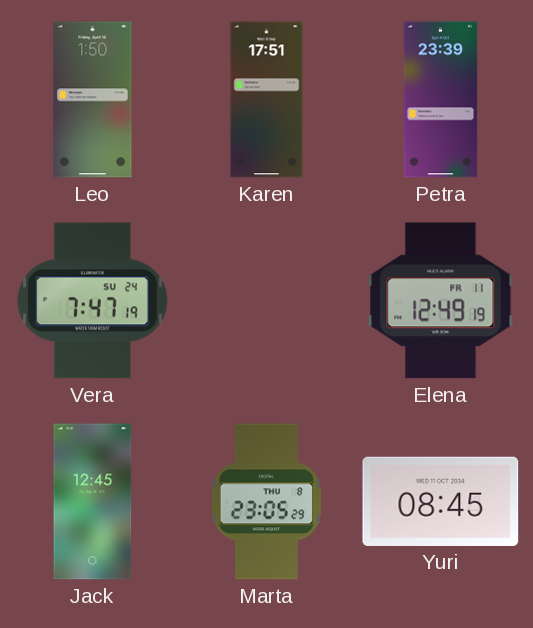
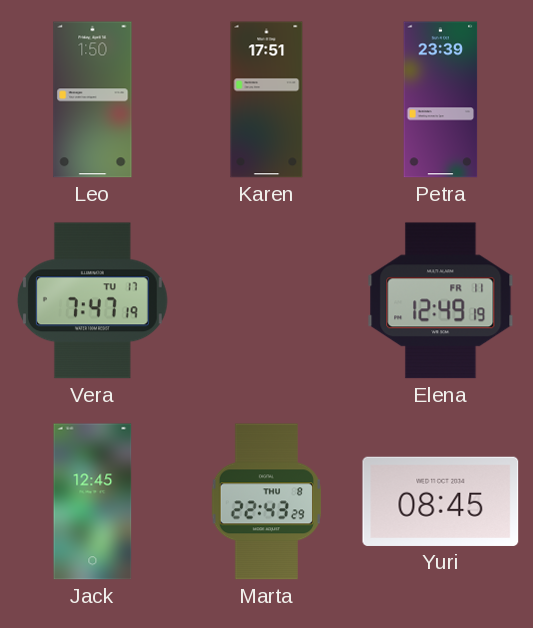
Vera date: SU 24 -> TU 17
Marta: 23:05 -> 22:43
